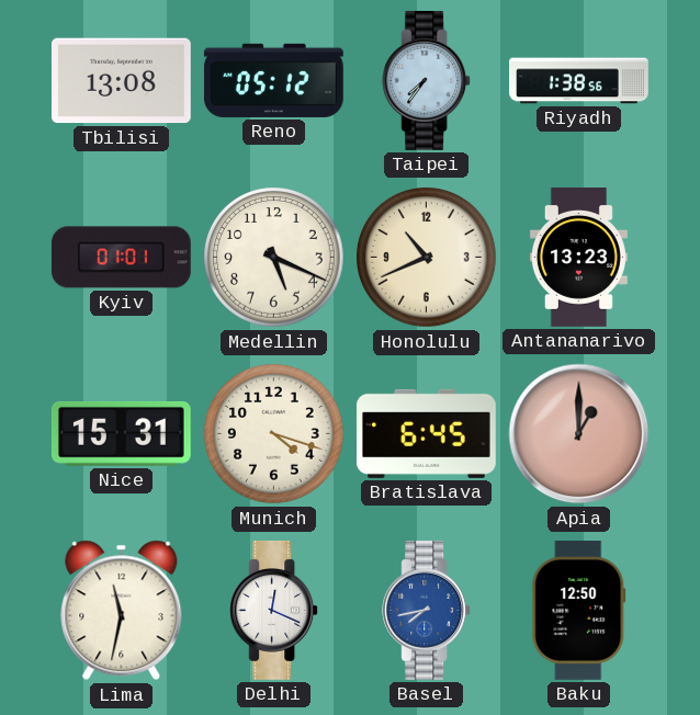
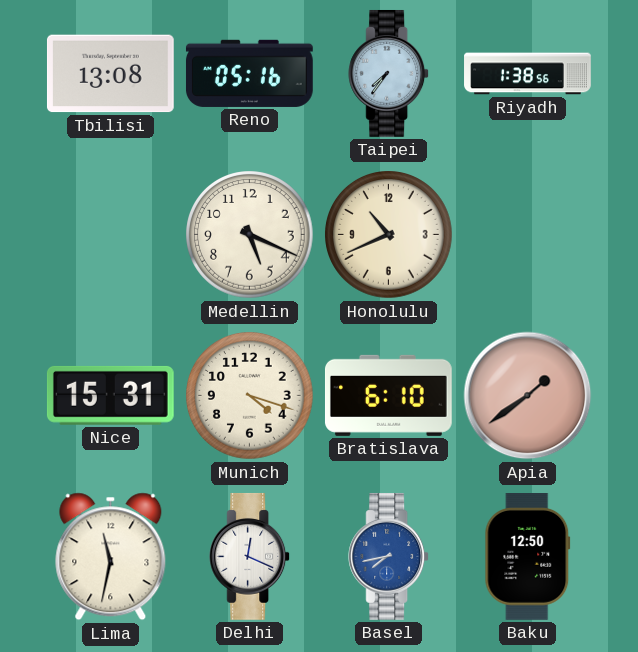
Reno: 05:12 -> 05:16
Kyiv: 01:01 -> none
Antananarivo: 13:23 -> none
Bratislava: 6:45 -> 6:10
Apia: 1:00 -> 1:39
